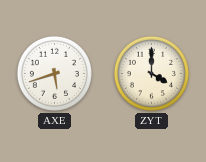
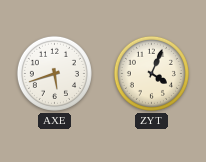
ZYT: 4:00 -> 4:04
